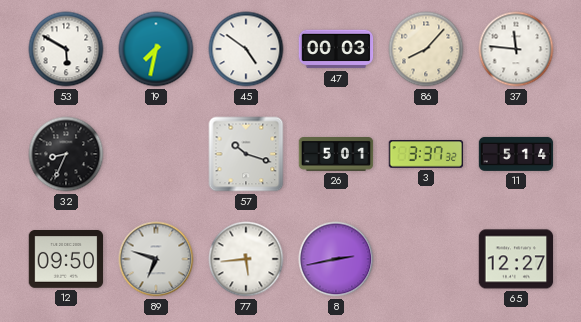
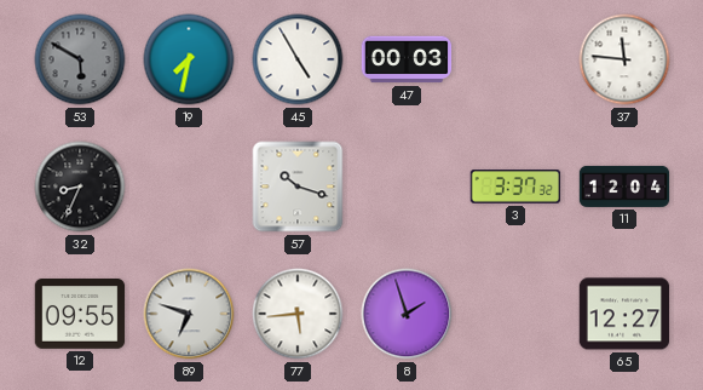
53 dial: white -> grey
45: 4:51 -> 4:55
86: 8:07 -> none
26: 5:01 -> none
11: 5:14 -> 12:04
12: 09:50 -> 09:55
8: 2:43 -> 1:57
